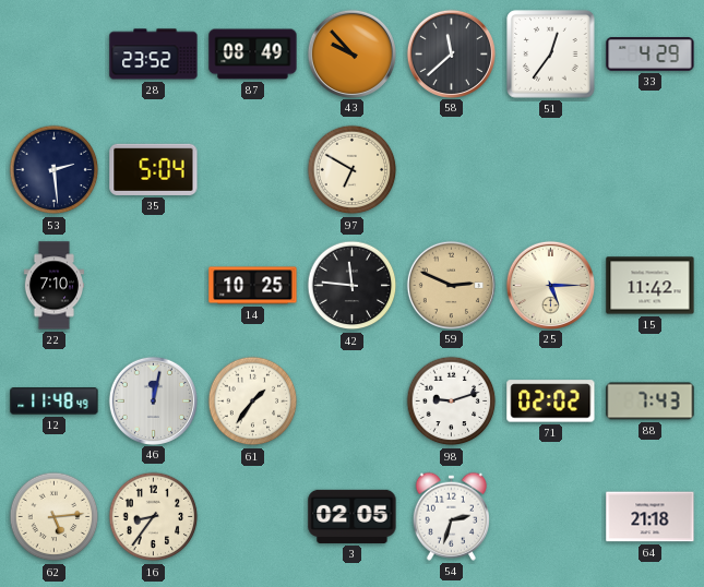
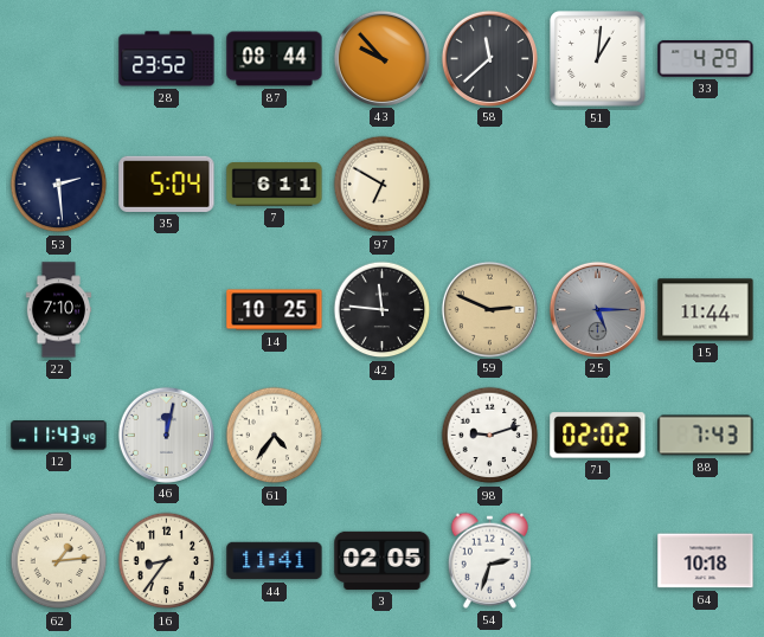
87: 08:49 -> 08:44
51: 12:36 -> 1:01
7: none -> 6:11
25 dial: cream -> grey
15: 11:42 -> 11:44
12: 11:48 -> 11:43
61: 1:36 -> 4:36
62: 5:14 -> 1:14
44: none -> 11:41
64: 21:18 -> 10:18
